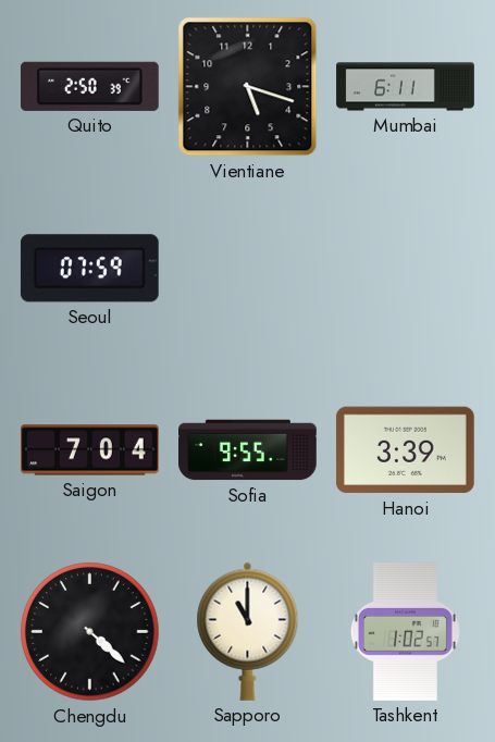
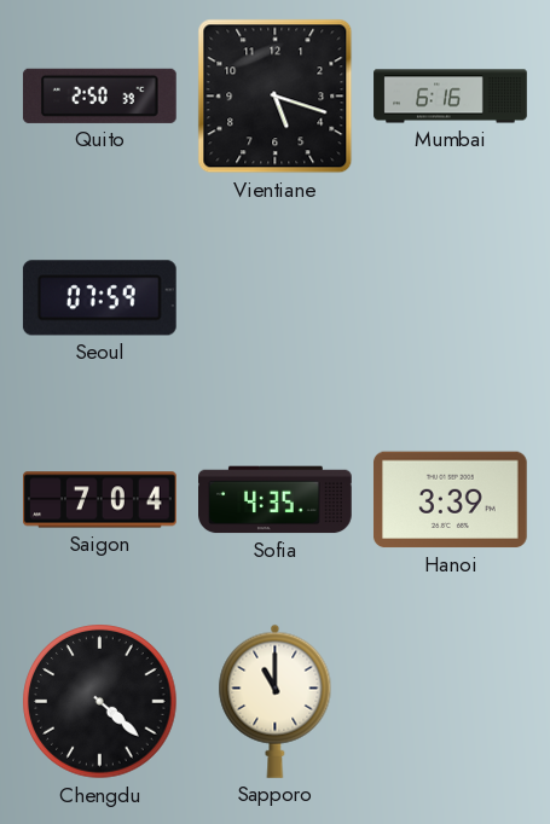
Mumbai: 6:11 -> 6:16
Sofia: 9:55 -> 4:35
Tashkent: 1:02 -> none
